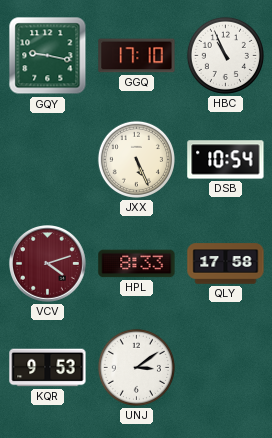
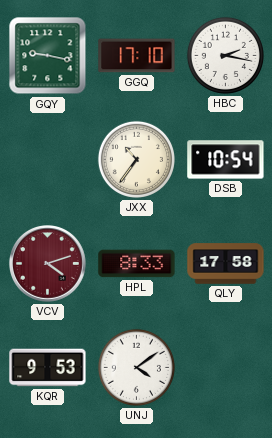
HBC: 10:56 -> 2:17
JXX: 5:26 -> 10:36
UNJ: 3:09 -> 4:09
